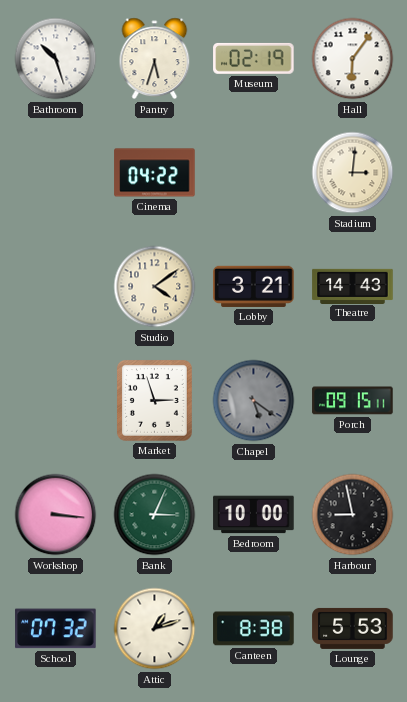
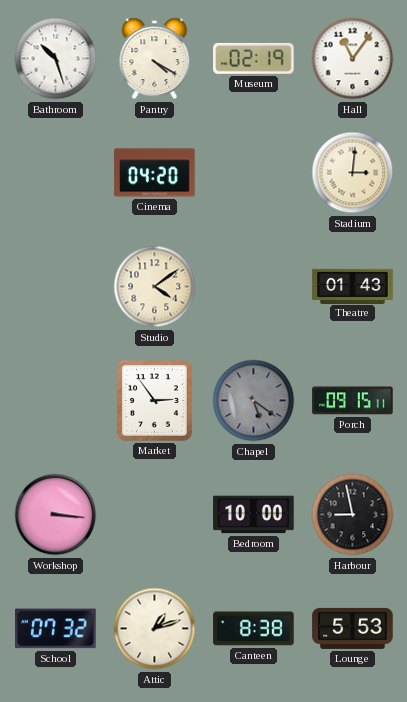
Pantry: 5:33 -> 4:20
Hall: 6:06 -> 11:06
Cinema: 04:22 -> 04:20
Lobby: 3:21 -> none
Theatre: 14:43 -> 01:43
Market: 2:57 -> 2:54
Bank: 3:04 -> none
